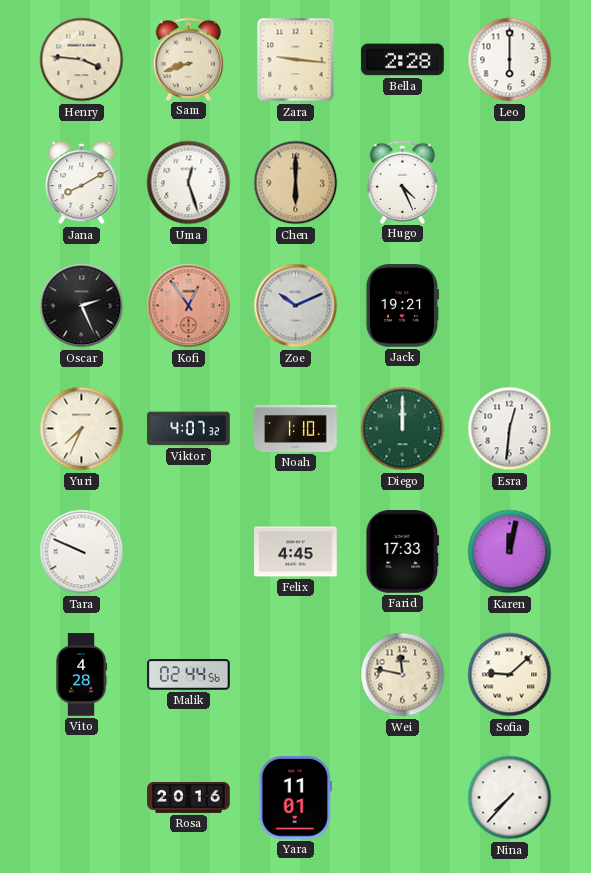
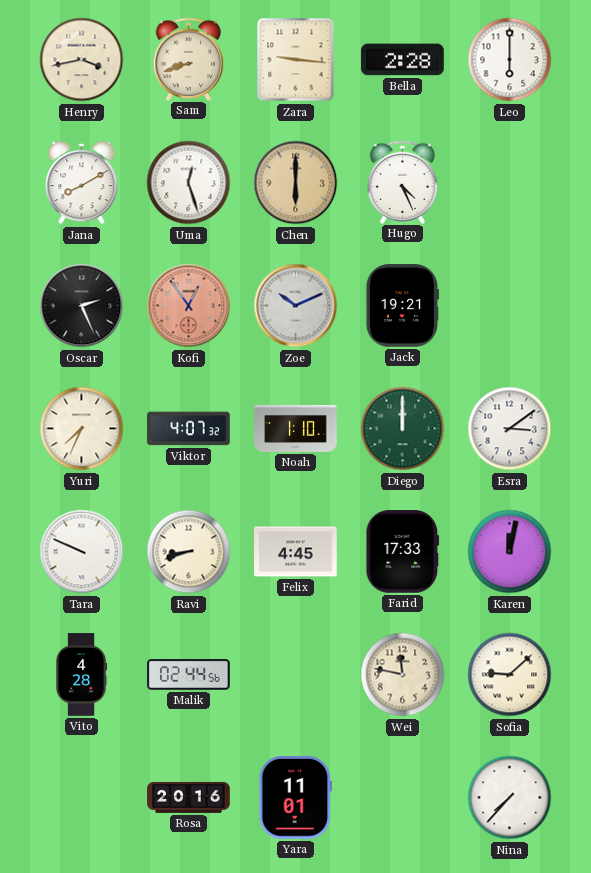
Henry: 3:46 -> 3:43
Esra: 12:31 -> 3:09
Ravi: none -> 8:42
